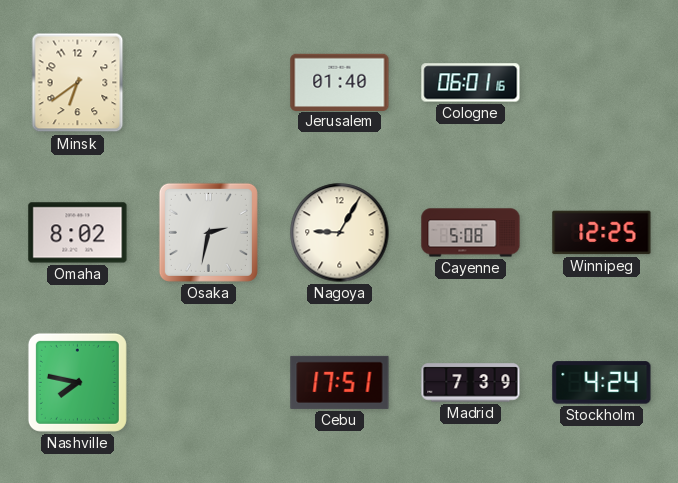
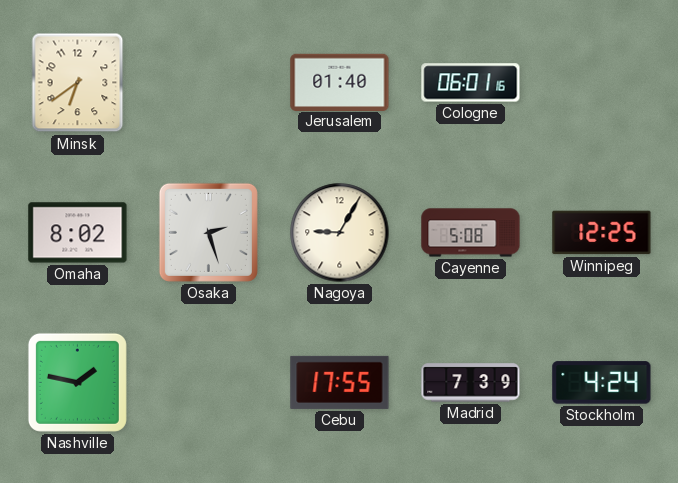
Osaka: 2:32 -> 2:27
Nashville: 7:47 -> 1:47
Cebu: 17:51 -> 17:55
